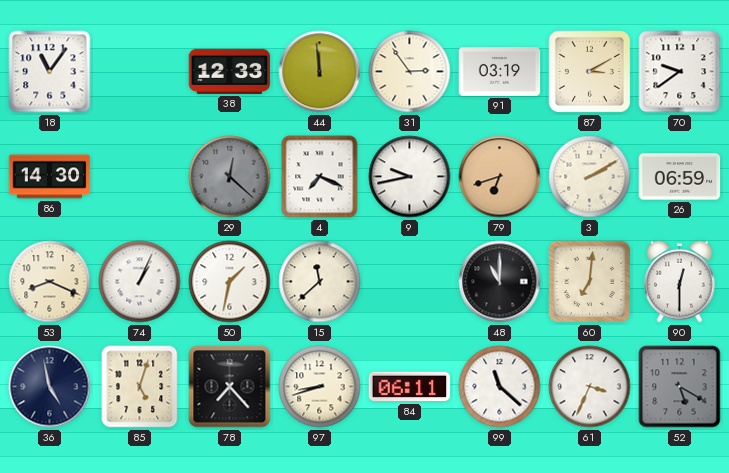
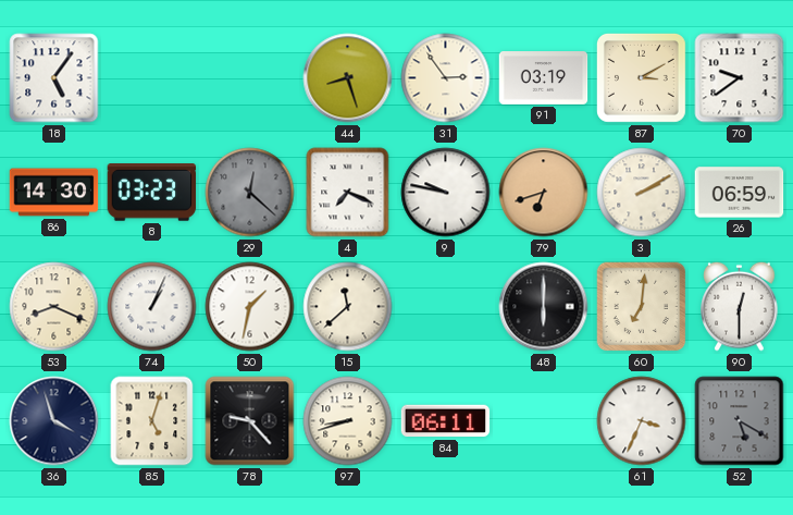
18: 11:06 -> 5:06
38: 12:33 -> none
44: 11:59 -> 8:27
8: none -> 03:23
9: 9:43 -> 9:47
48: 11:00 -> 6:00
36: 4:58 -> 3:57
78: 7:23 -> 9:23
99: 11:22 -> none
